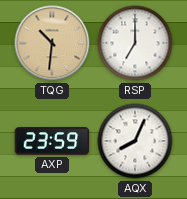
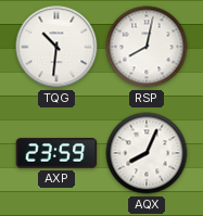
TQG dial: champagne -> white
RSP: 7:00 -> 8:02
